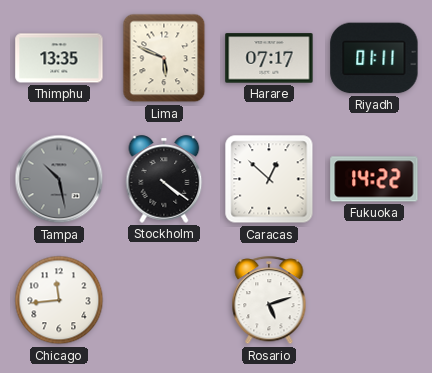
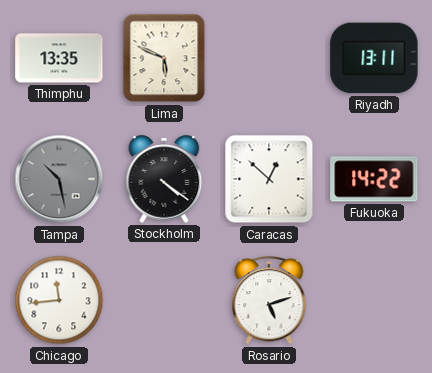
Harare: 07:17 -> none
Riyadh: 01:11 -> 13:11
